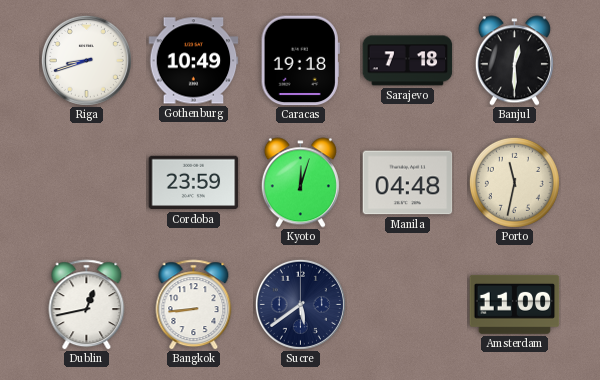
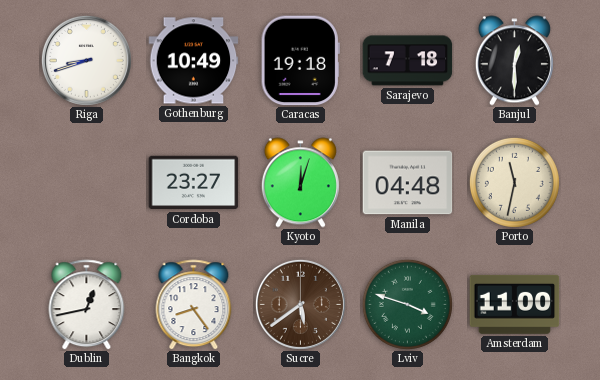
Cordoba: 23:59 -> 23:27
Bangkok: 8:44 -> 8:24
Sucre dial: navy -> brown
Lviv: none -> 3:48
